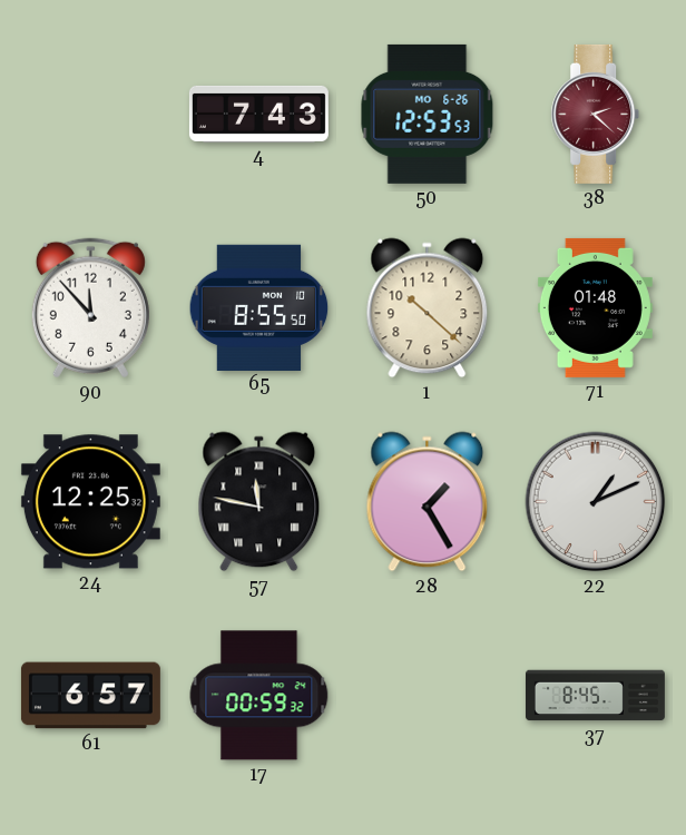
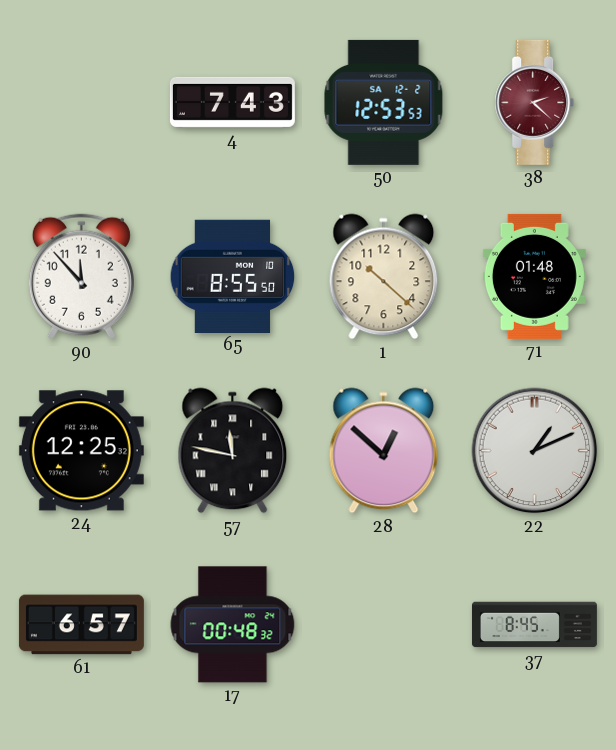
50 date: MO 6-26 -> SA 12-2
28: 1:25 -> 12:52
17: 00:59 -> 00:48
